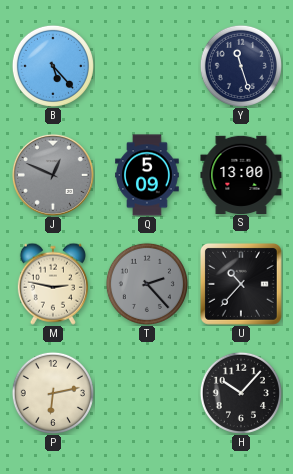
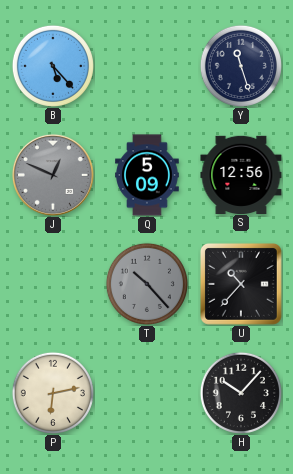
S: 13:00 -> 12:56
M: 2:47 -> none
T: 2:23 -> 10:23
